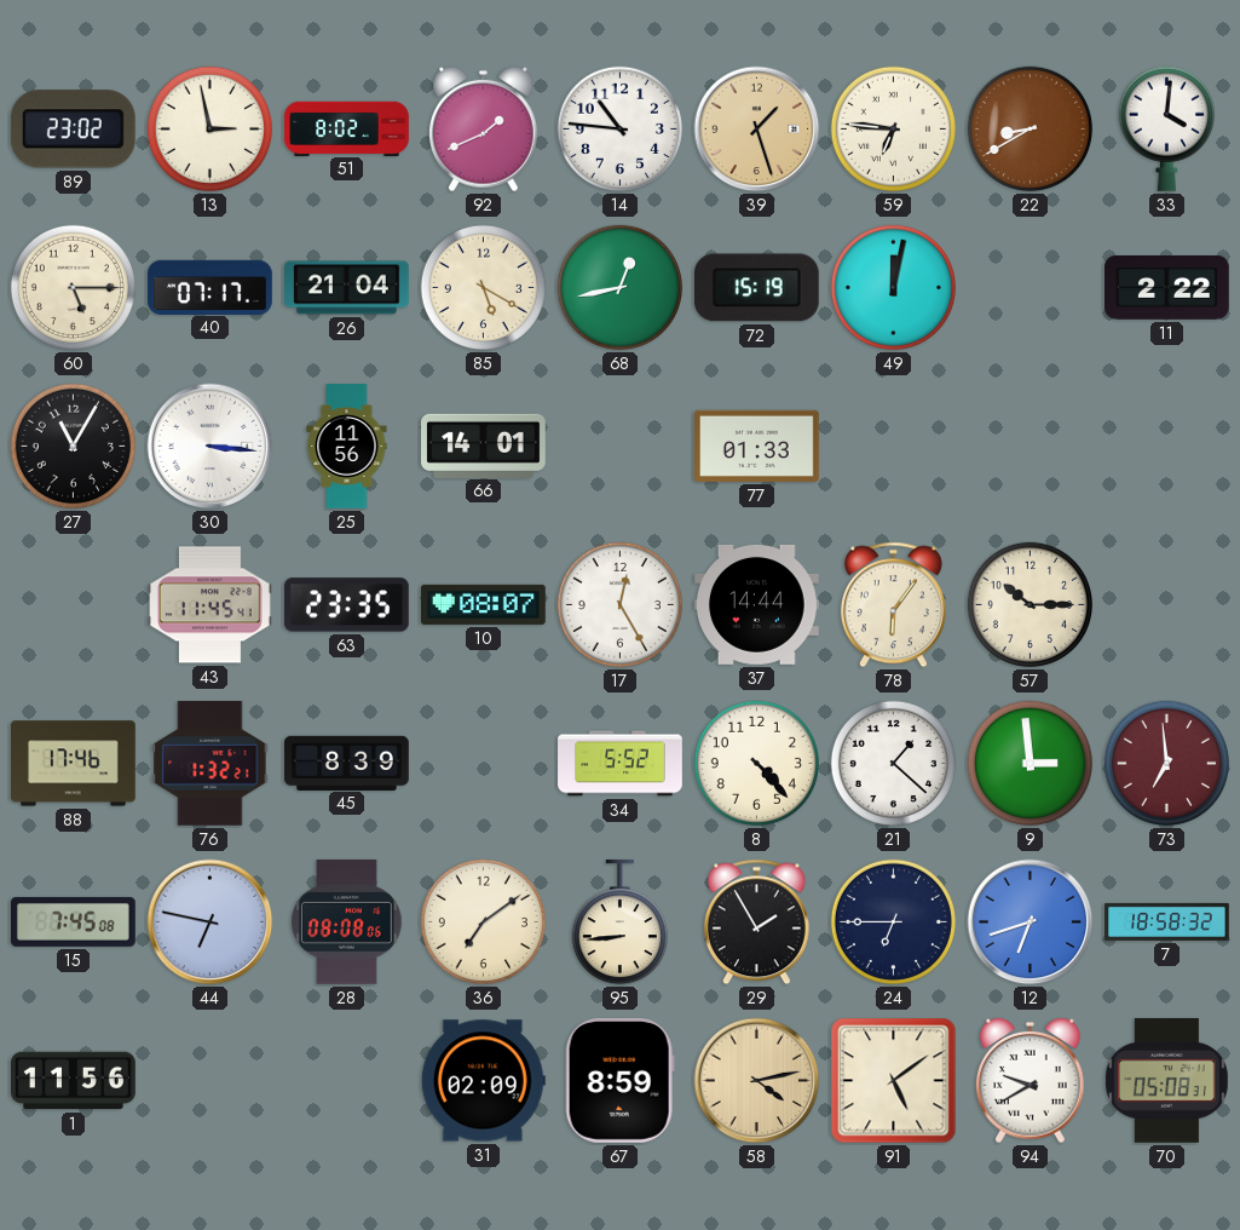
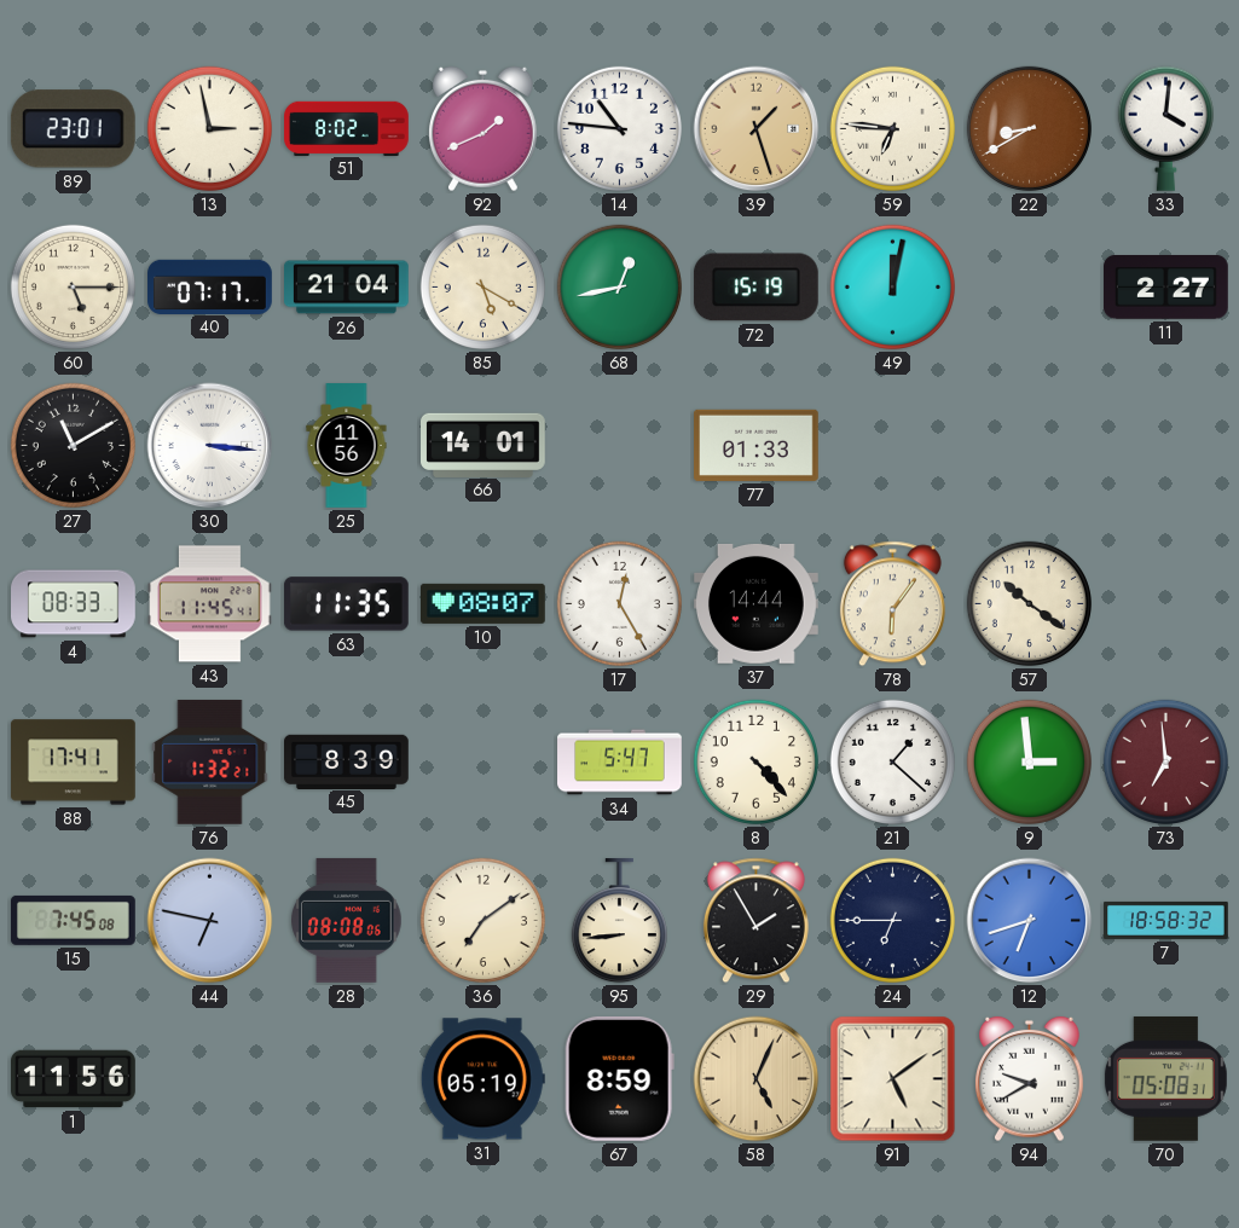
89: 23:02 -> 23:01
11: 2:22 -> 2:27
27: 11:05 -> 11:10
4: none -> 08:33
63: 23:35 -> 11:35
57: 10:15 -> 10:21
88: 17:46 -> 17:41
34: 5:52 -> 5:47
31: 02:09 -> 05:19
58: 4:13 -> 5:04
